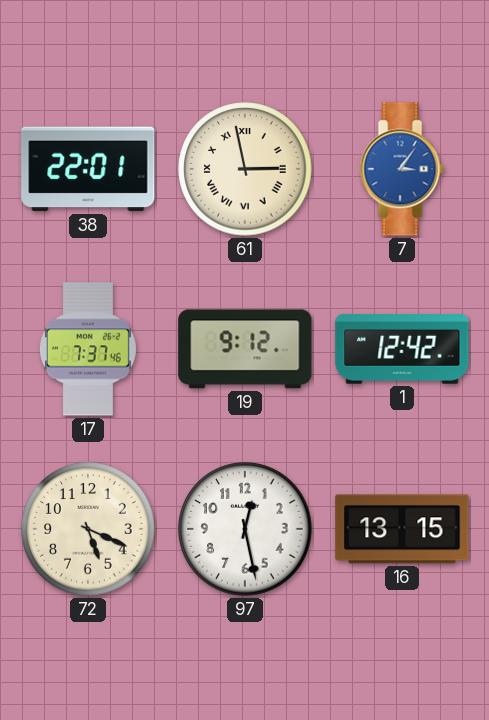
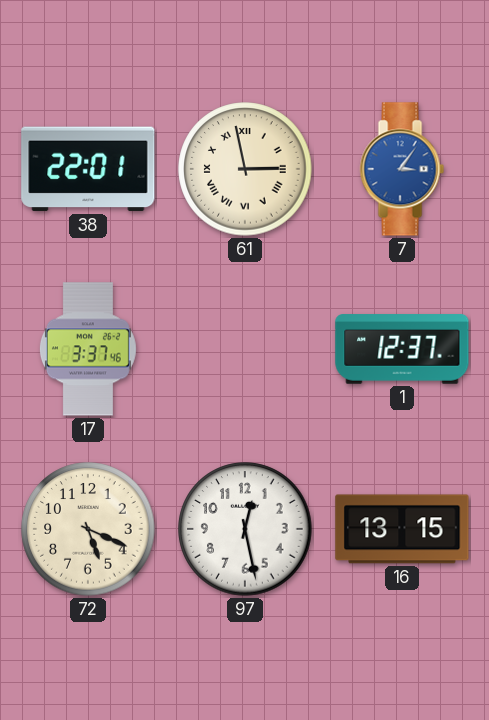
17: 7:37 -> 3:37
19: 9:12 -> none
1: 12:42 -> 12:37
